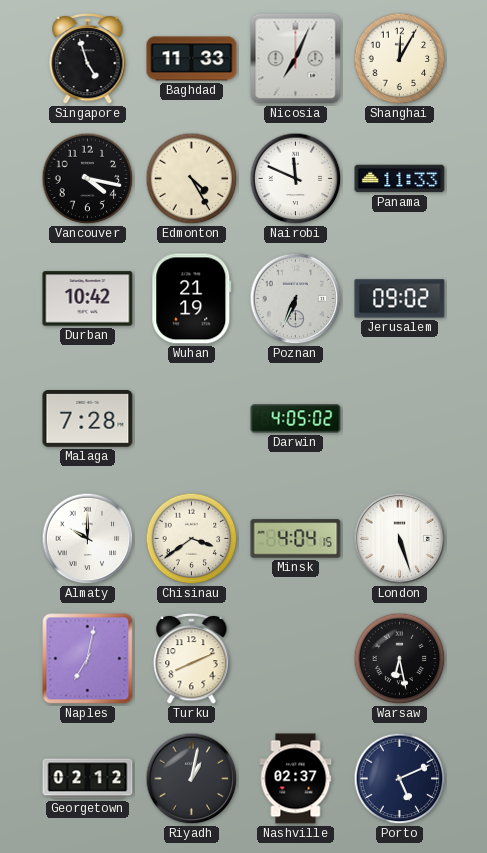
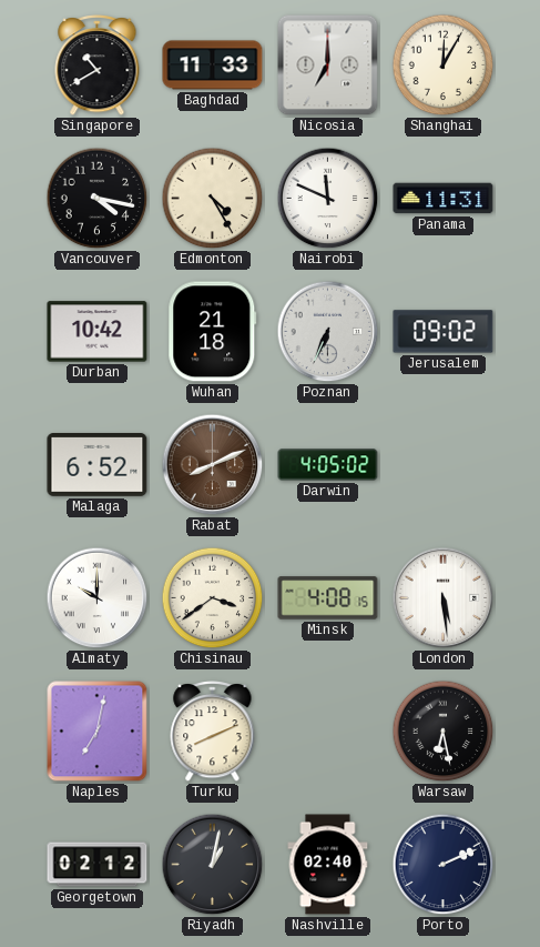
Singapore: 4:57 -> 10:40
Nicosia: 7:04 -> 7:00
Panama: 11:33 -> 11:31
Wuhan: 21:19 -> 21:18
Malaga: 7:28 -> 6:52
Rabat: none -> 8:11
Minsk: 4:04 -> 4:08
London: 5:27 -> 5:29
Nashville: 02:37 -> 02:40
Porto: 5:11 -> 2:11
